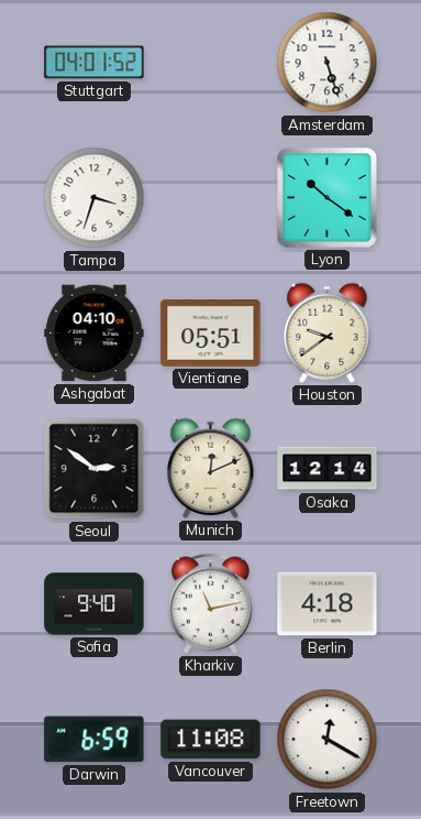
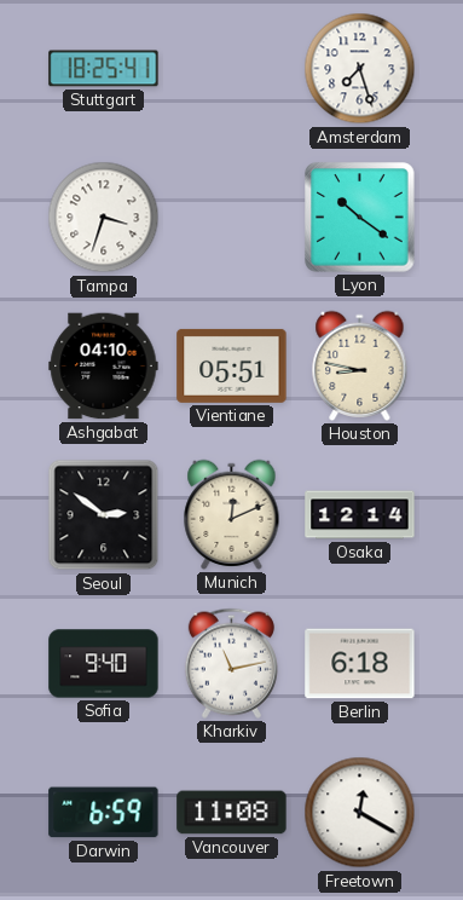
Stuttgart: 04:01 -> 18:25
Amsterdam: 5:27 -> 7:27
Houston: 9:39 -> 8:47
Berlin: 4:18 -> 6:18
